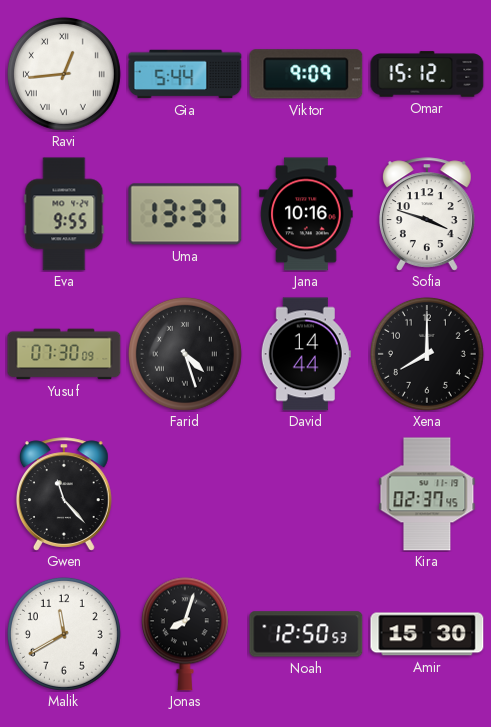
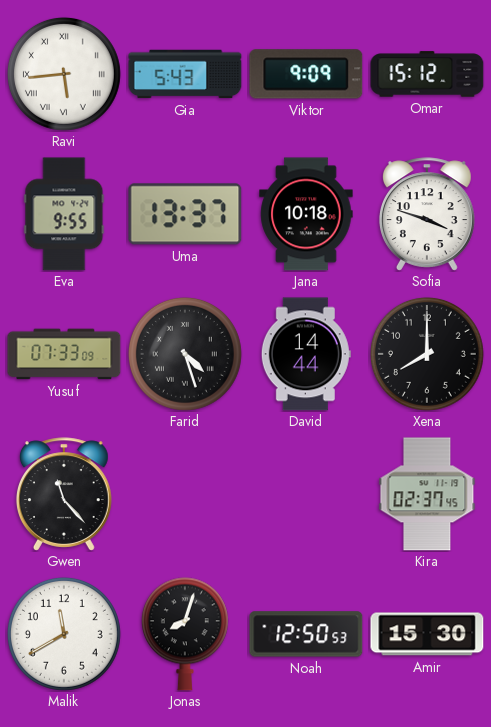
Ravi: 12:44 -> 5:44
Gia: 5:44 -> 5:43
Jana: 10:16 -> 10:18
Yusuf: 07:30 -> 07:33
